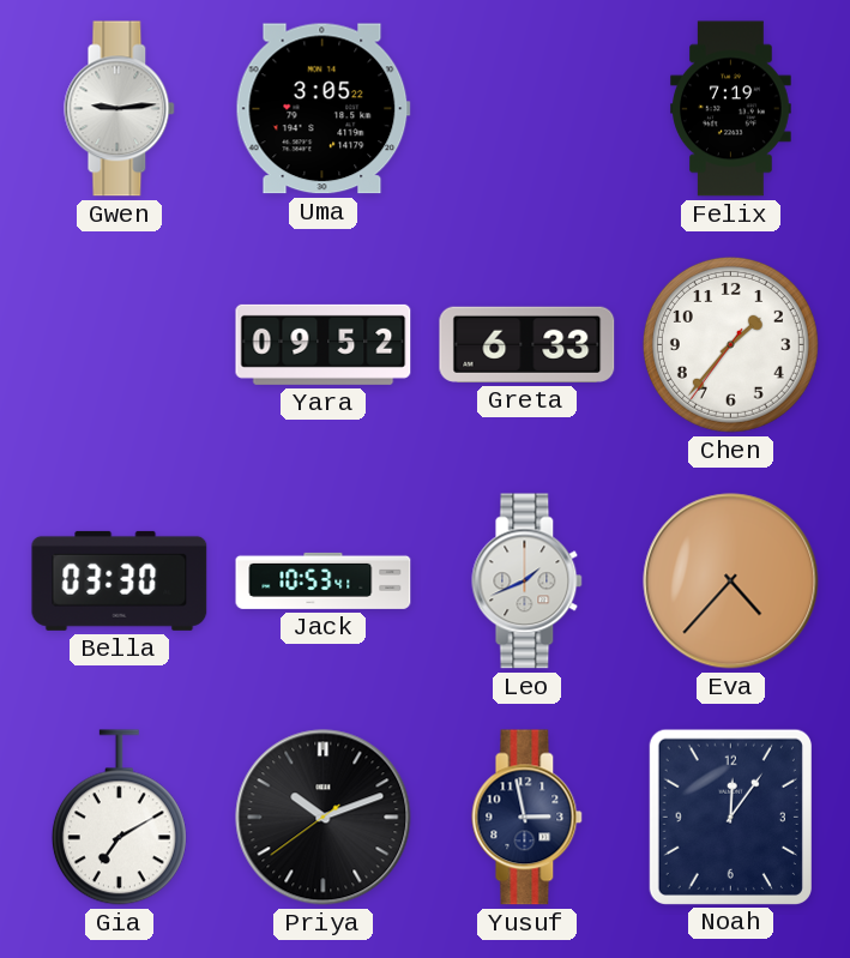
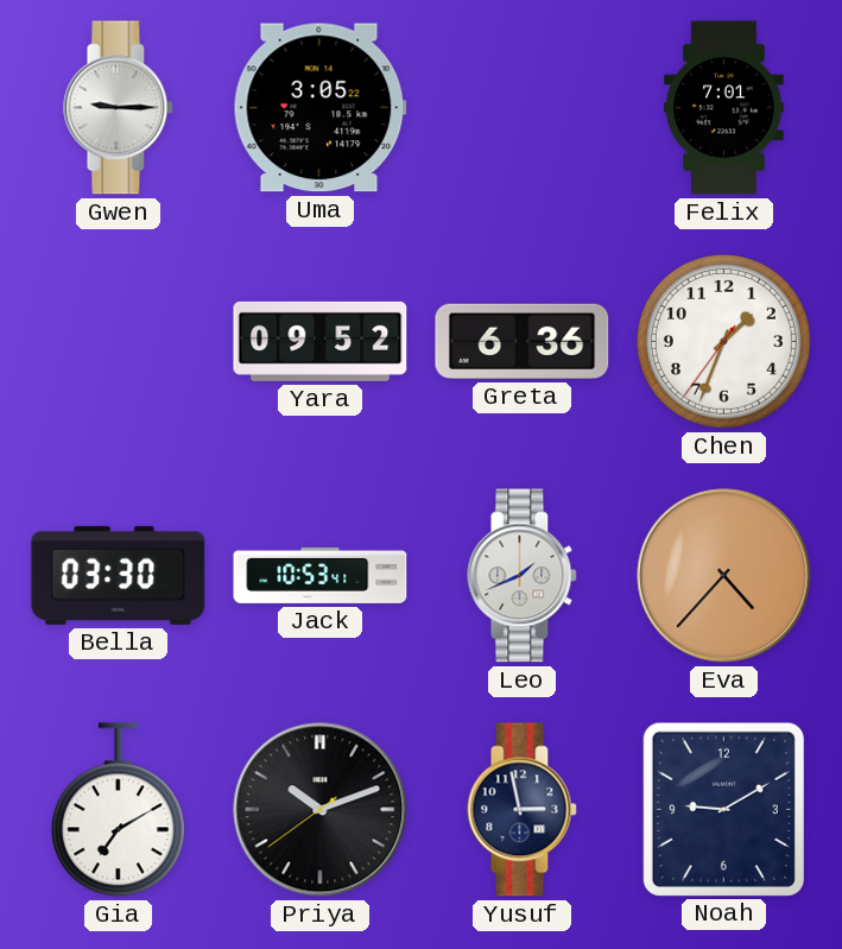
Gwen: 9:14 -> 9:15
Felix: 7:19 -> 7:01
Greta: 6:33 -> 6:36
Chen: 1:36 -> 1:33
Noah: 12:06 -> 9:10
